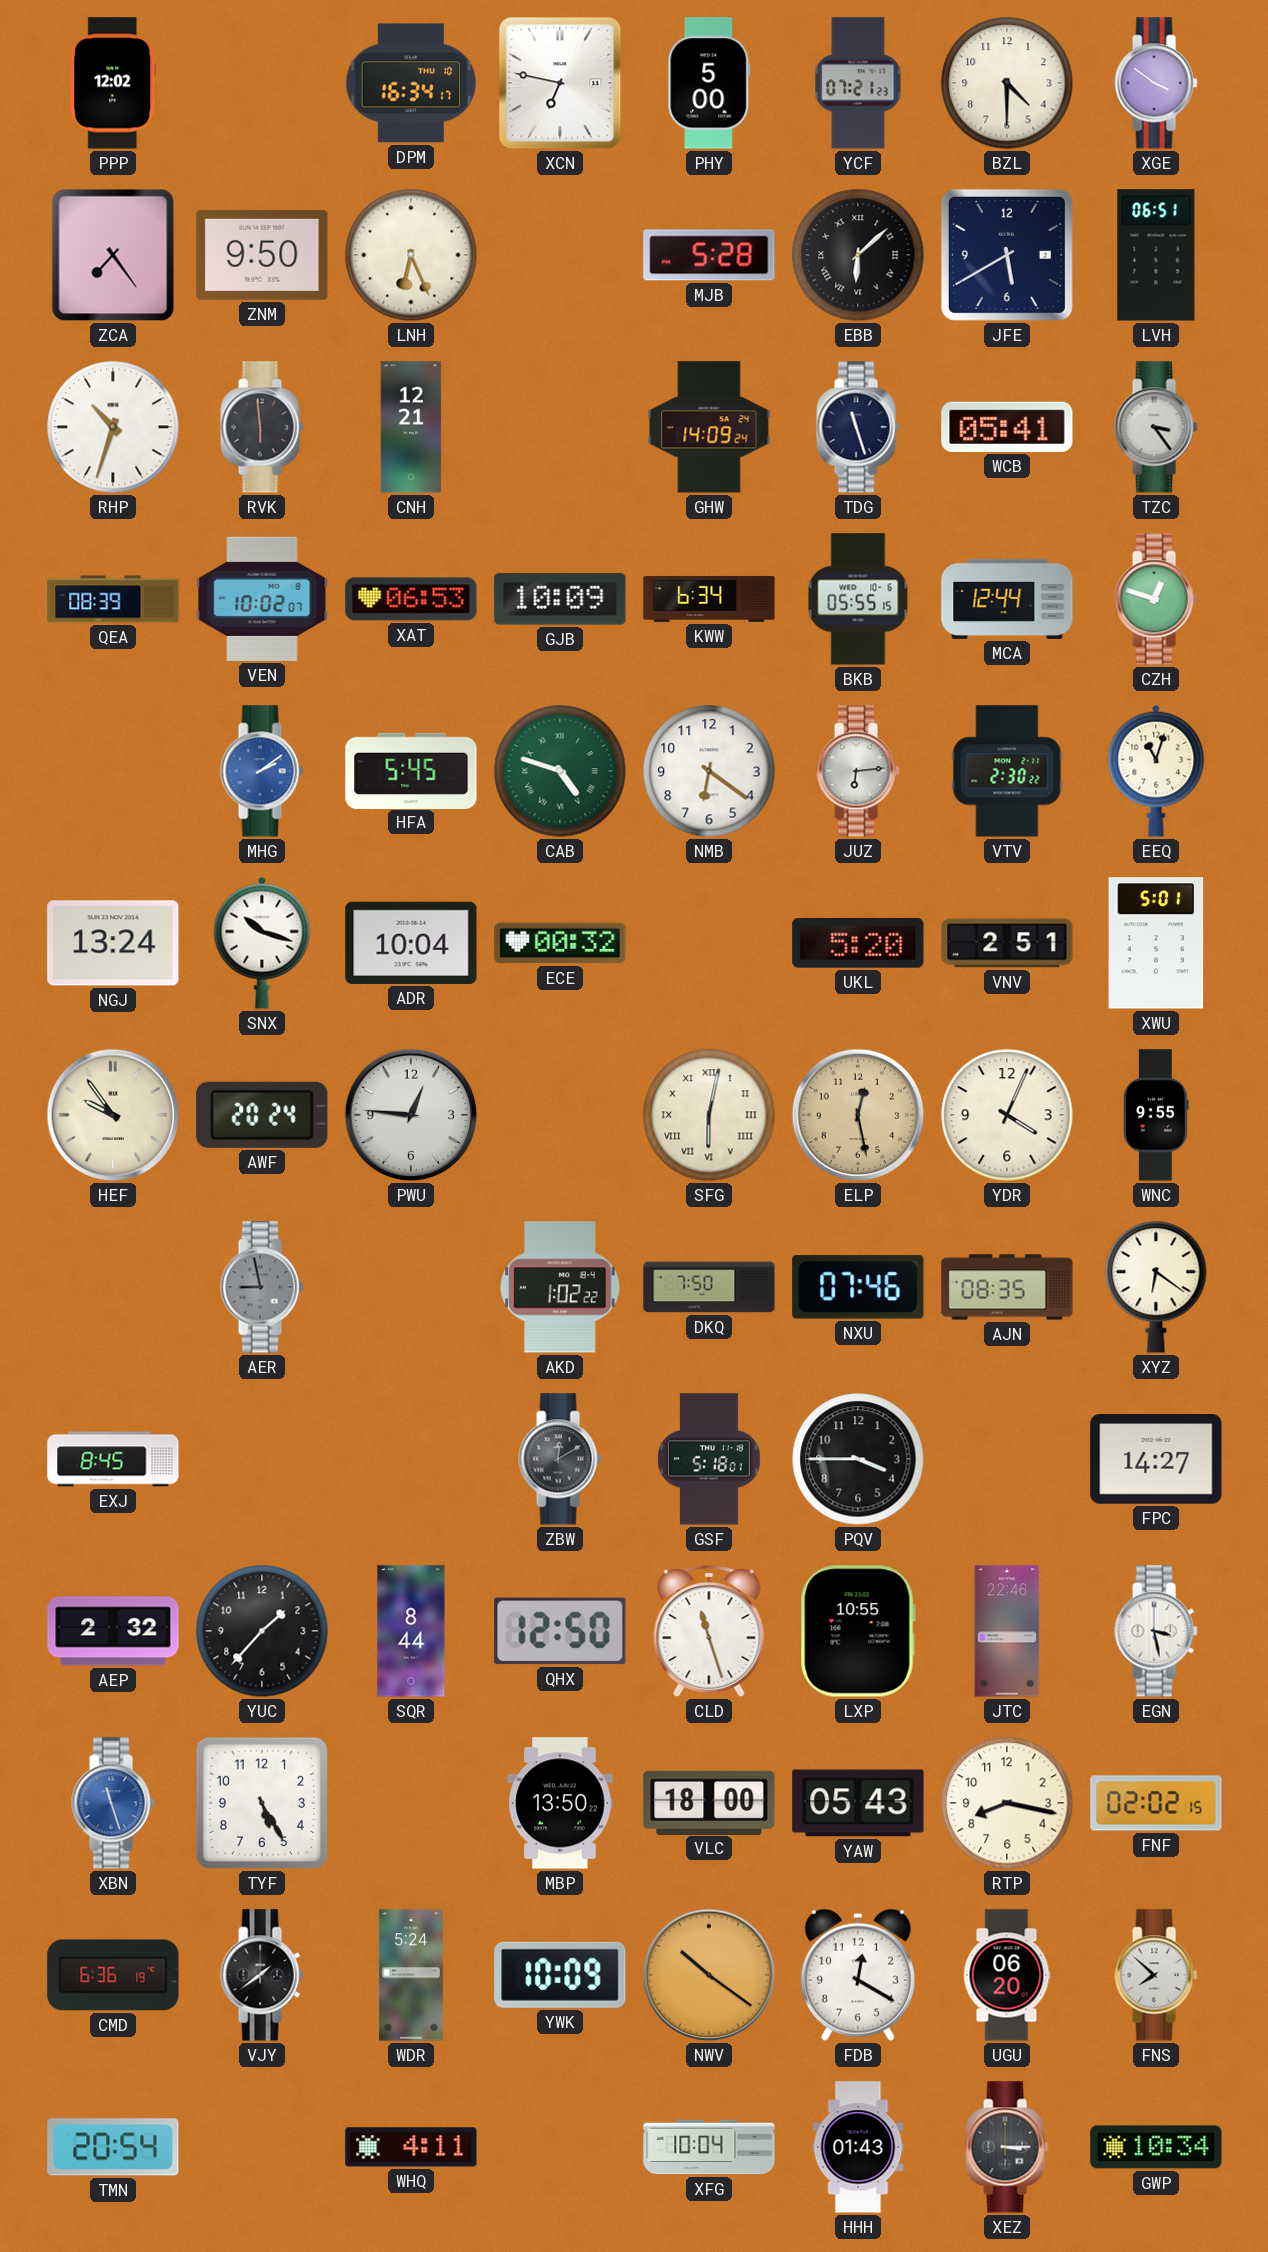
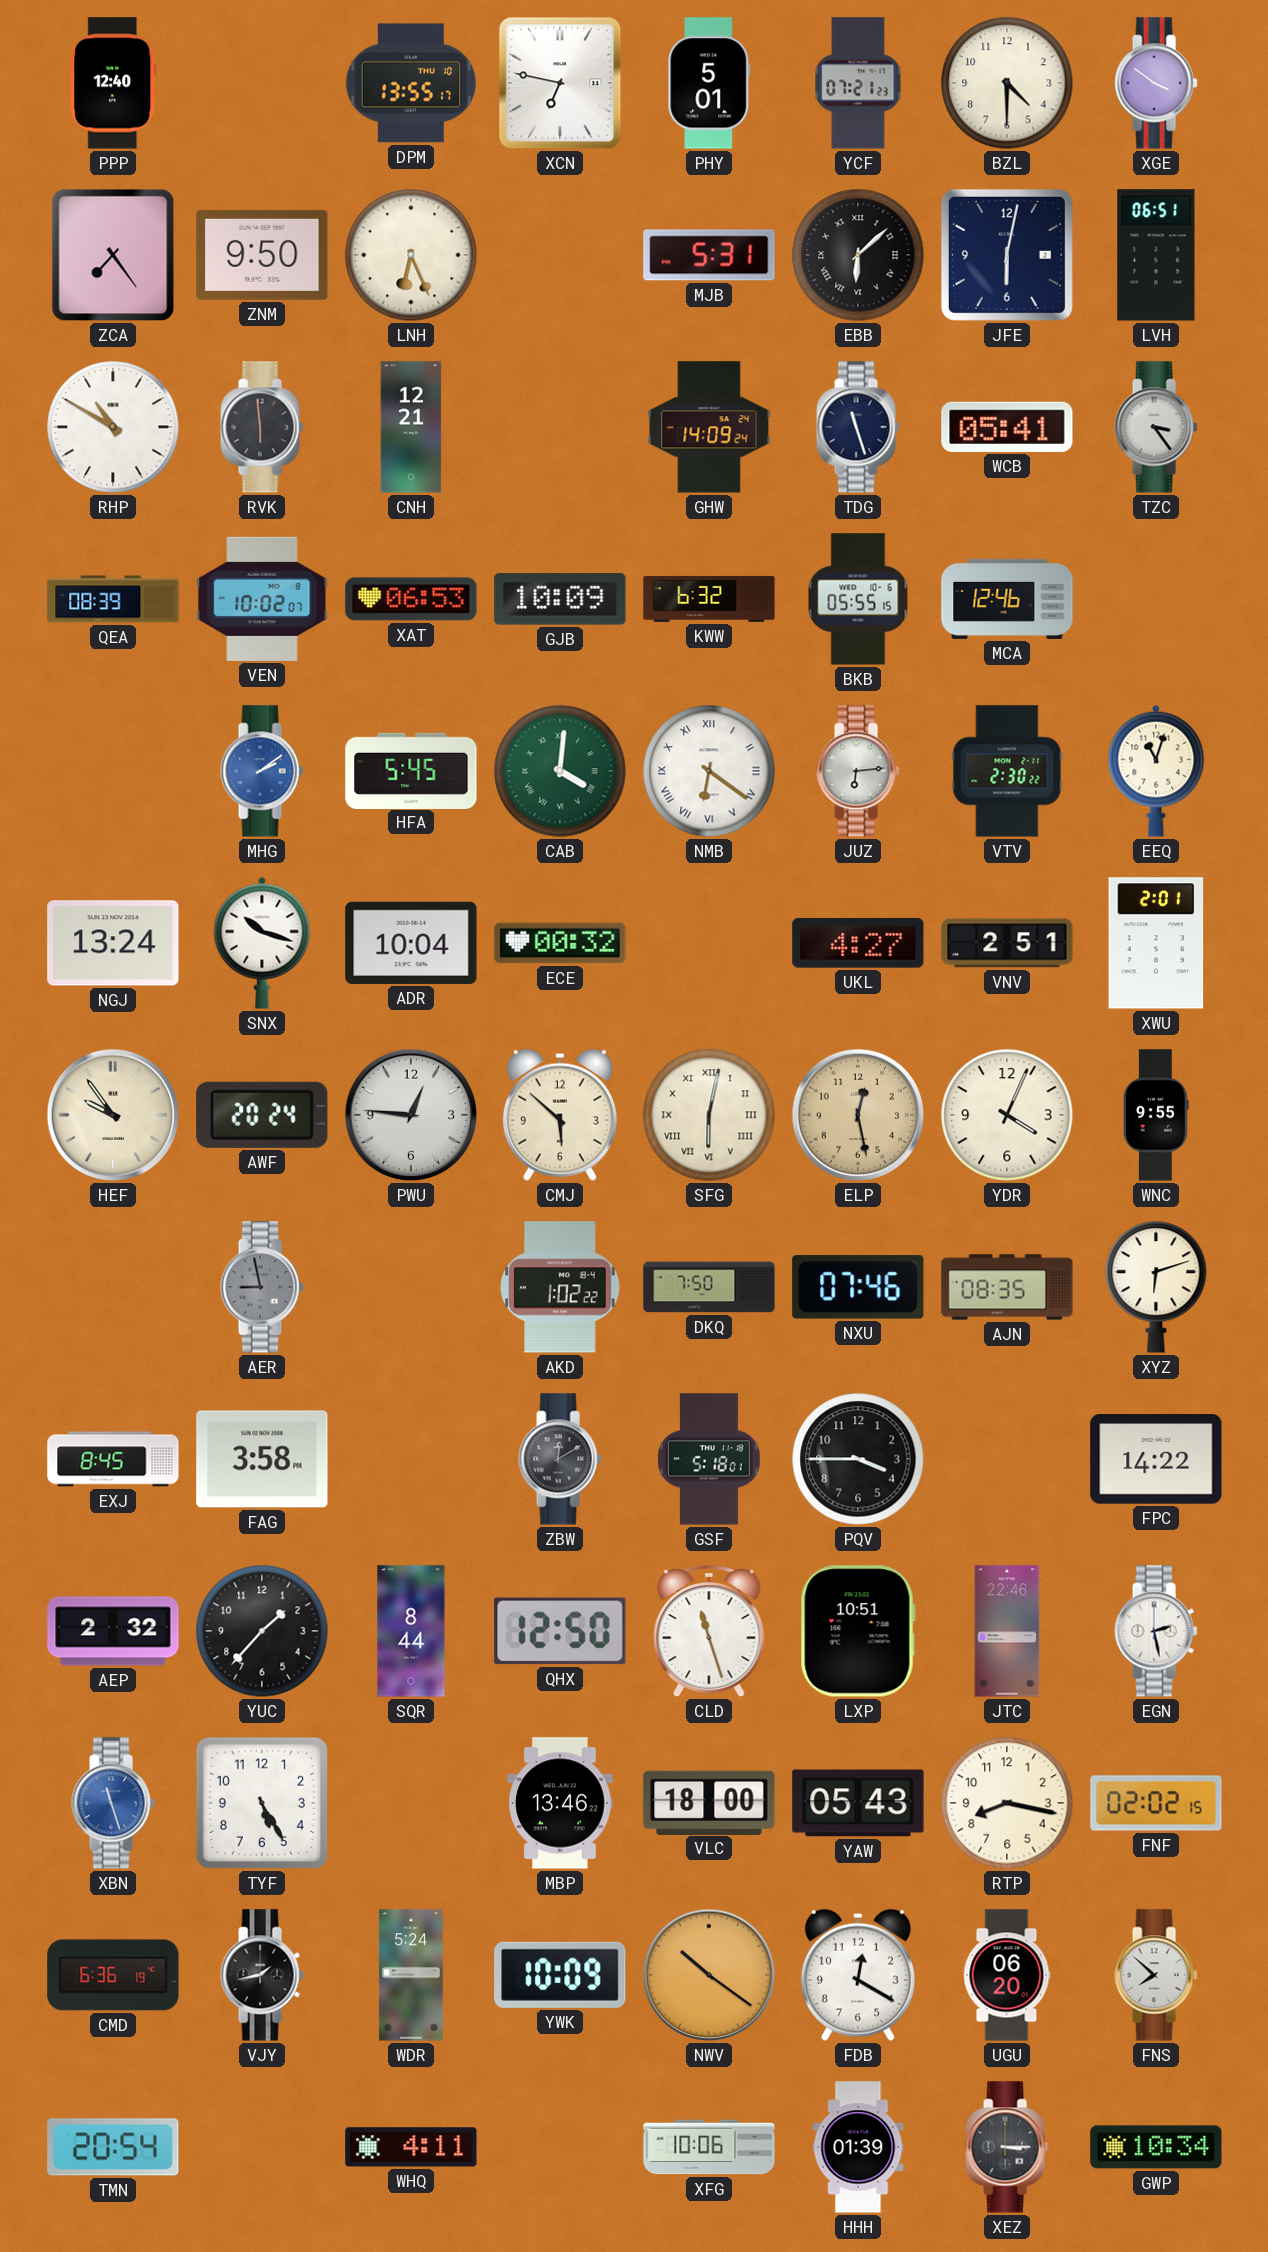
PPP: 12:02 -> 12:40
DPM: 16:34 -> 13:55
PHY: 5:00 -> 5:01
MJB: 5:28 -> 5:31
JFE: 5:40 -> 6:02
RHP: 10:33 -> 10:50
KWW: 6:34 -> 6:32
MCA: 12:44 -> 12:46
CZH: 12:48 -> none
CAB: 4:48 -> 4:01
NMB numerals: Arabic -> Roman
UKL: 5:20 -> 4:27
XWU: 5:01 -> 2:01
CMJ: none -> 5:52
XYZ: 6:21 -> 6:12
FAG: none -> 3:58
FPC: 14:27 -> 14:22
LXP: 10:55 -> 10:51
EGN: 3:28 -> 2:28
MBP: 13:50 -> 13:46
VJY: 1:39 -> 1:43
XFG: 10:04 -> 10:06
HHH: 01:43 -> 01:39
